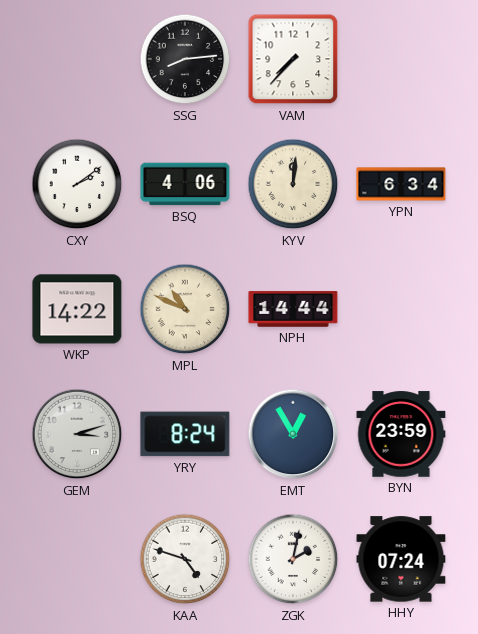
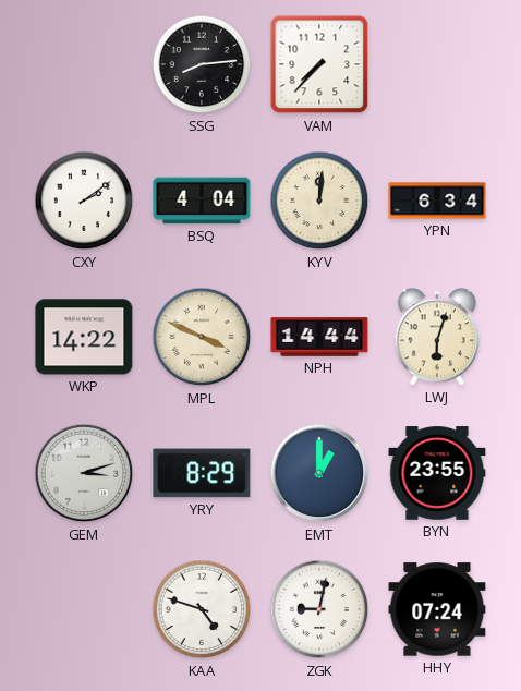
BSQ: 4:06 -> 4:04
MPL: 10:49 -> 3:49
LWJ: none -> 6:03
YRY: 8:24 -> 8:29
EMT: 12:55 -> 1:00
BYN: 23:59 -> 23:55
ZGK: 2:02 -> 9:02
